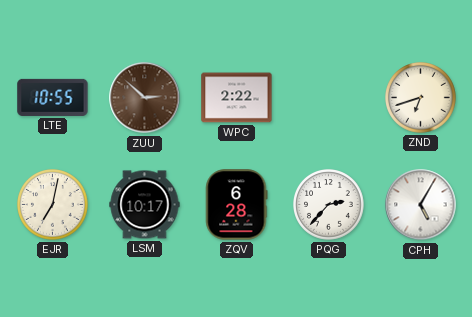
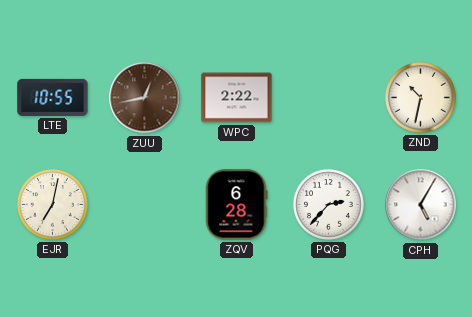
ZUU: 2:52 -> 12:43
ZND: 6:42 -> 10:32
LSM: 10:17 -> none
